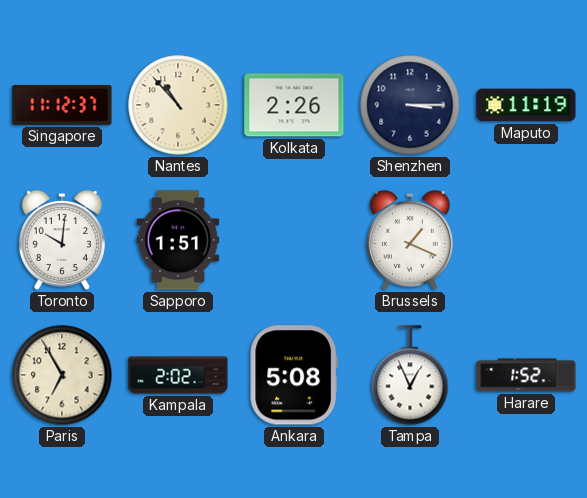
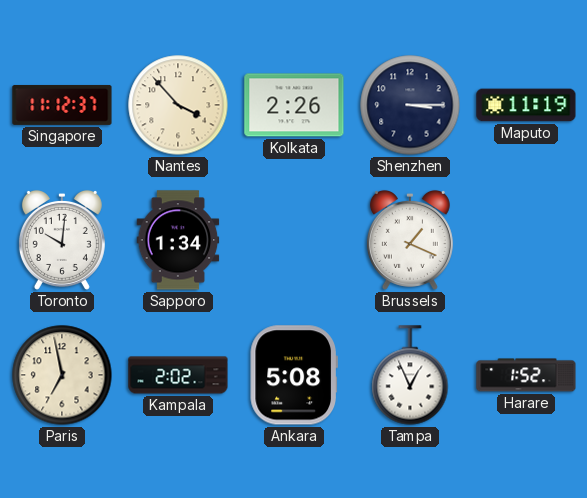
Nantes: 10:53 -> 3:53
Sapporo: 1:51 -> 1:34
Paris: 6:55 -> 6:58
